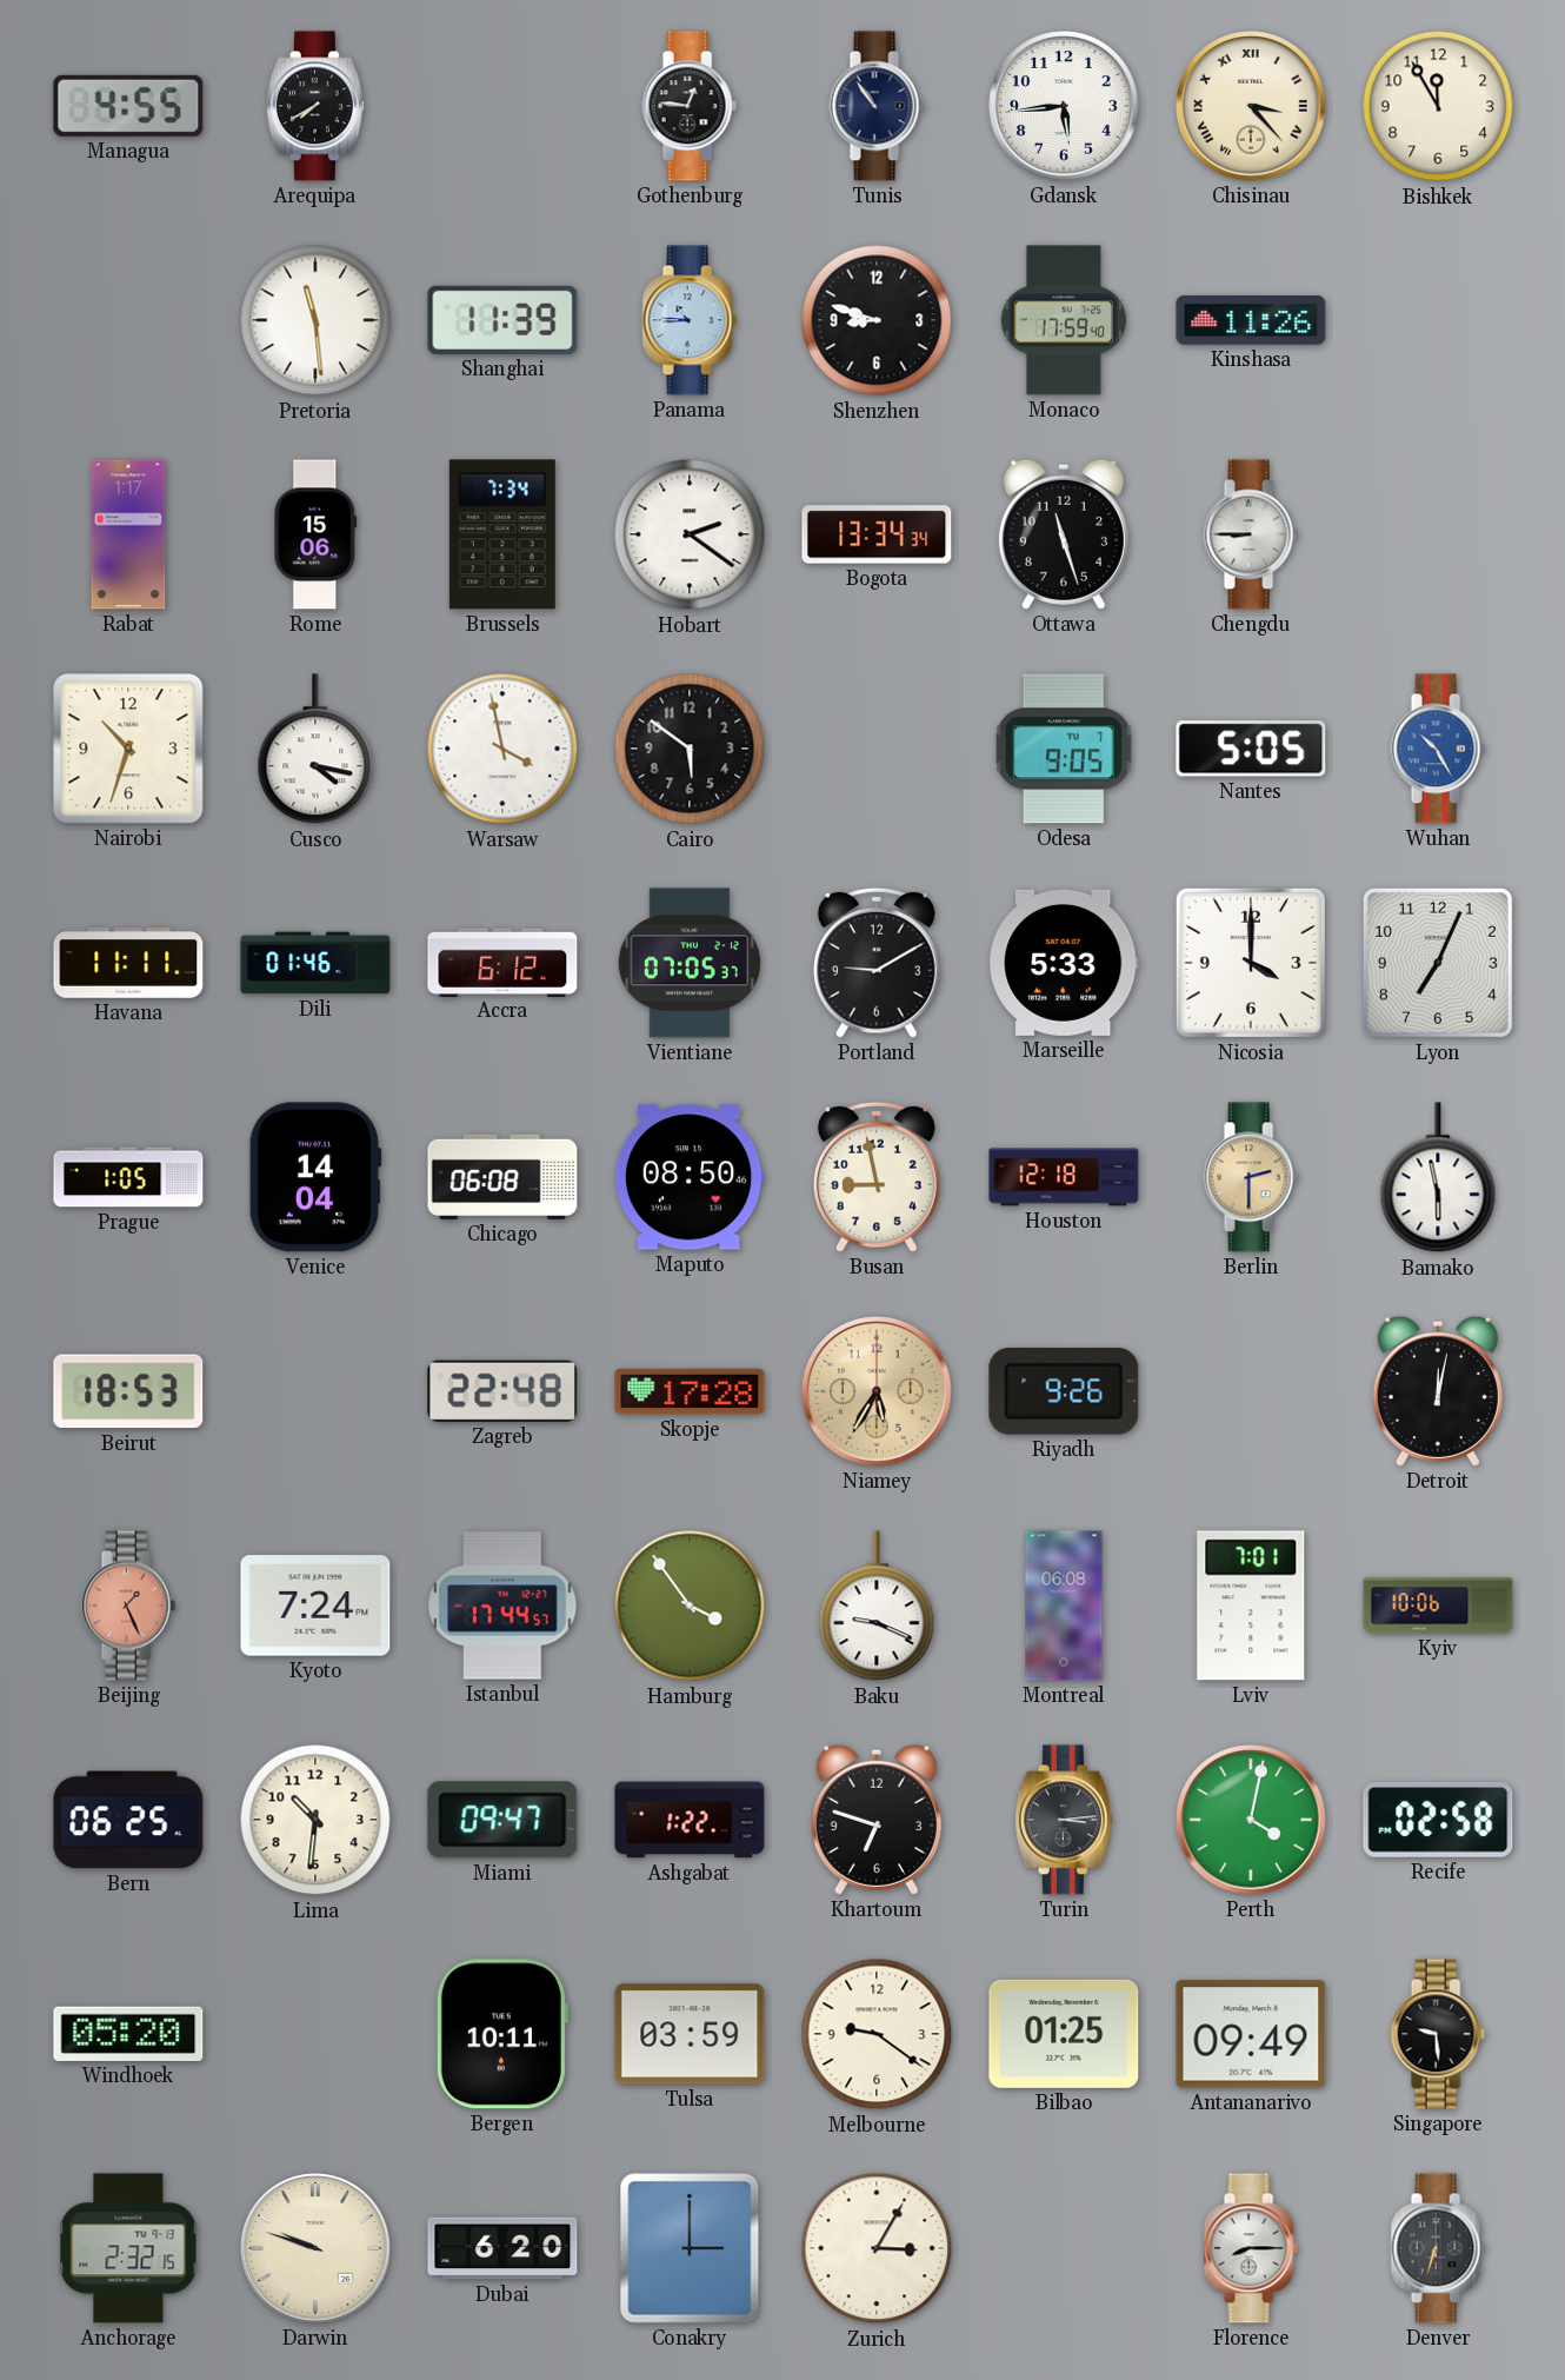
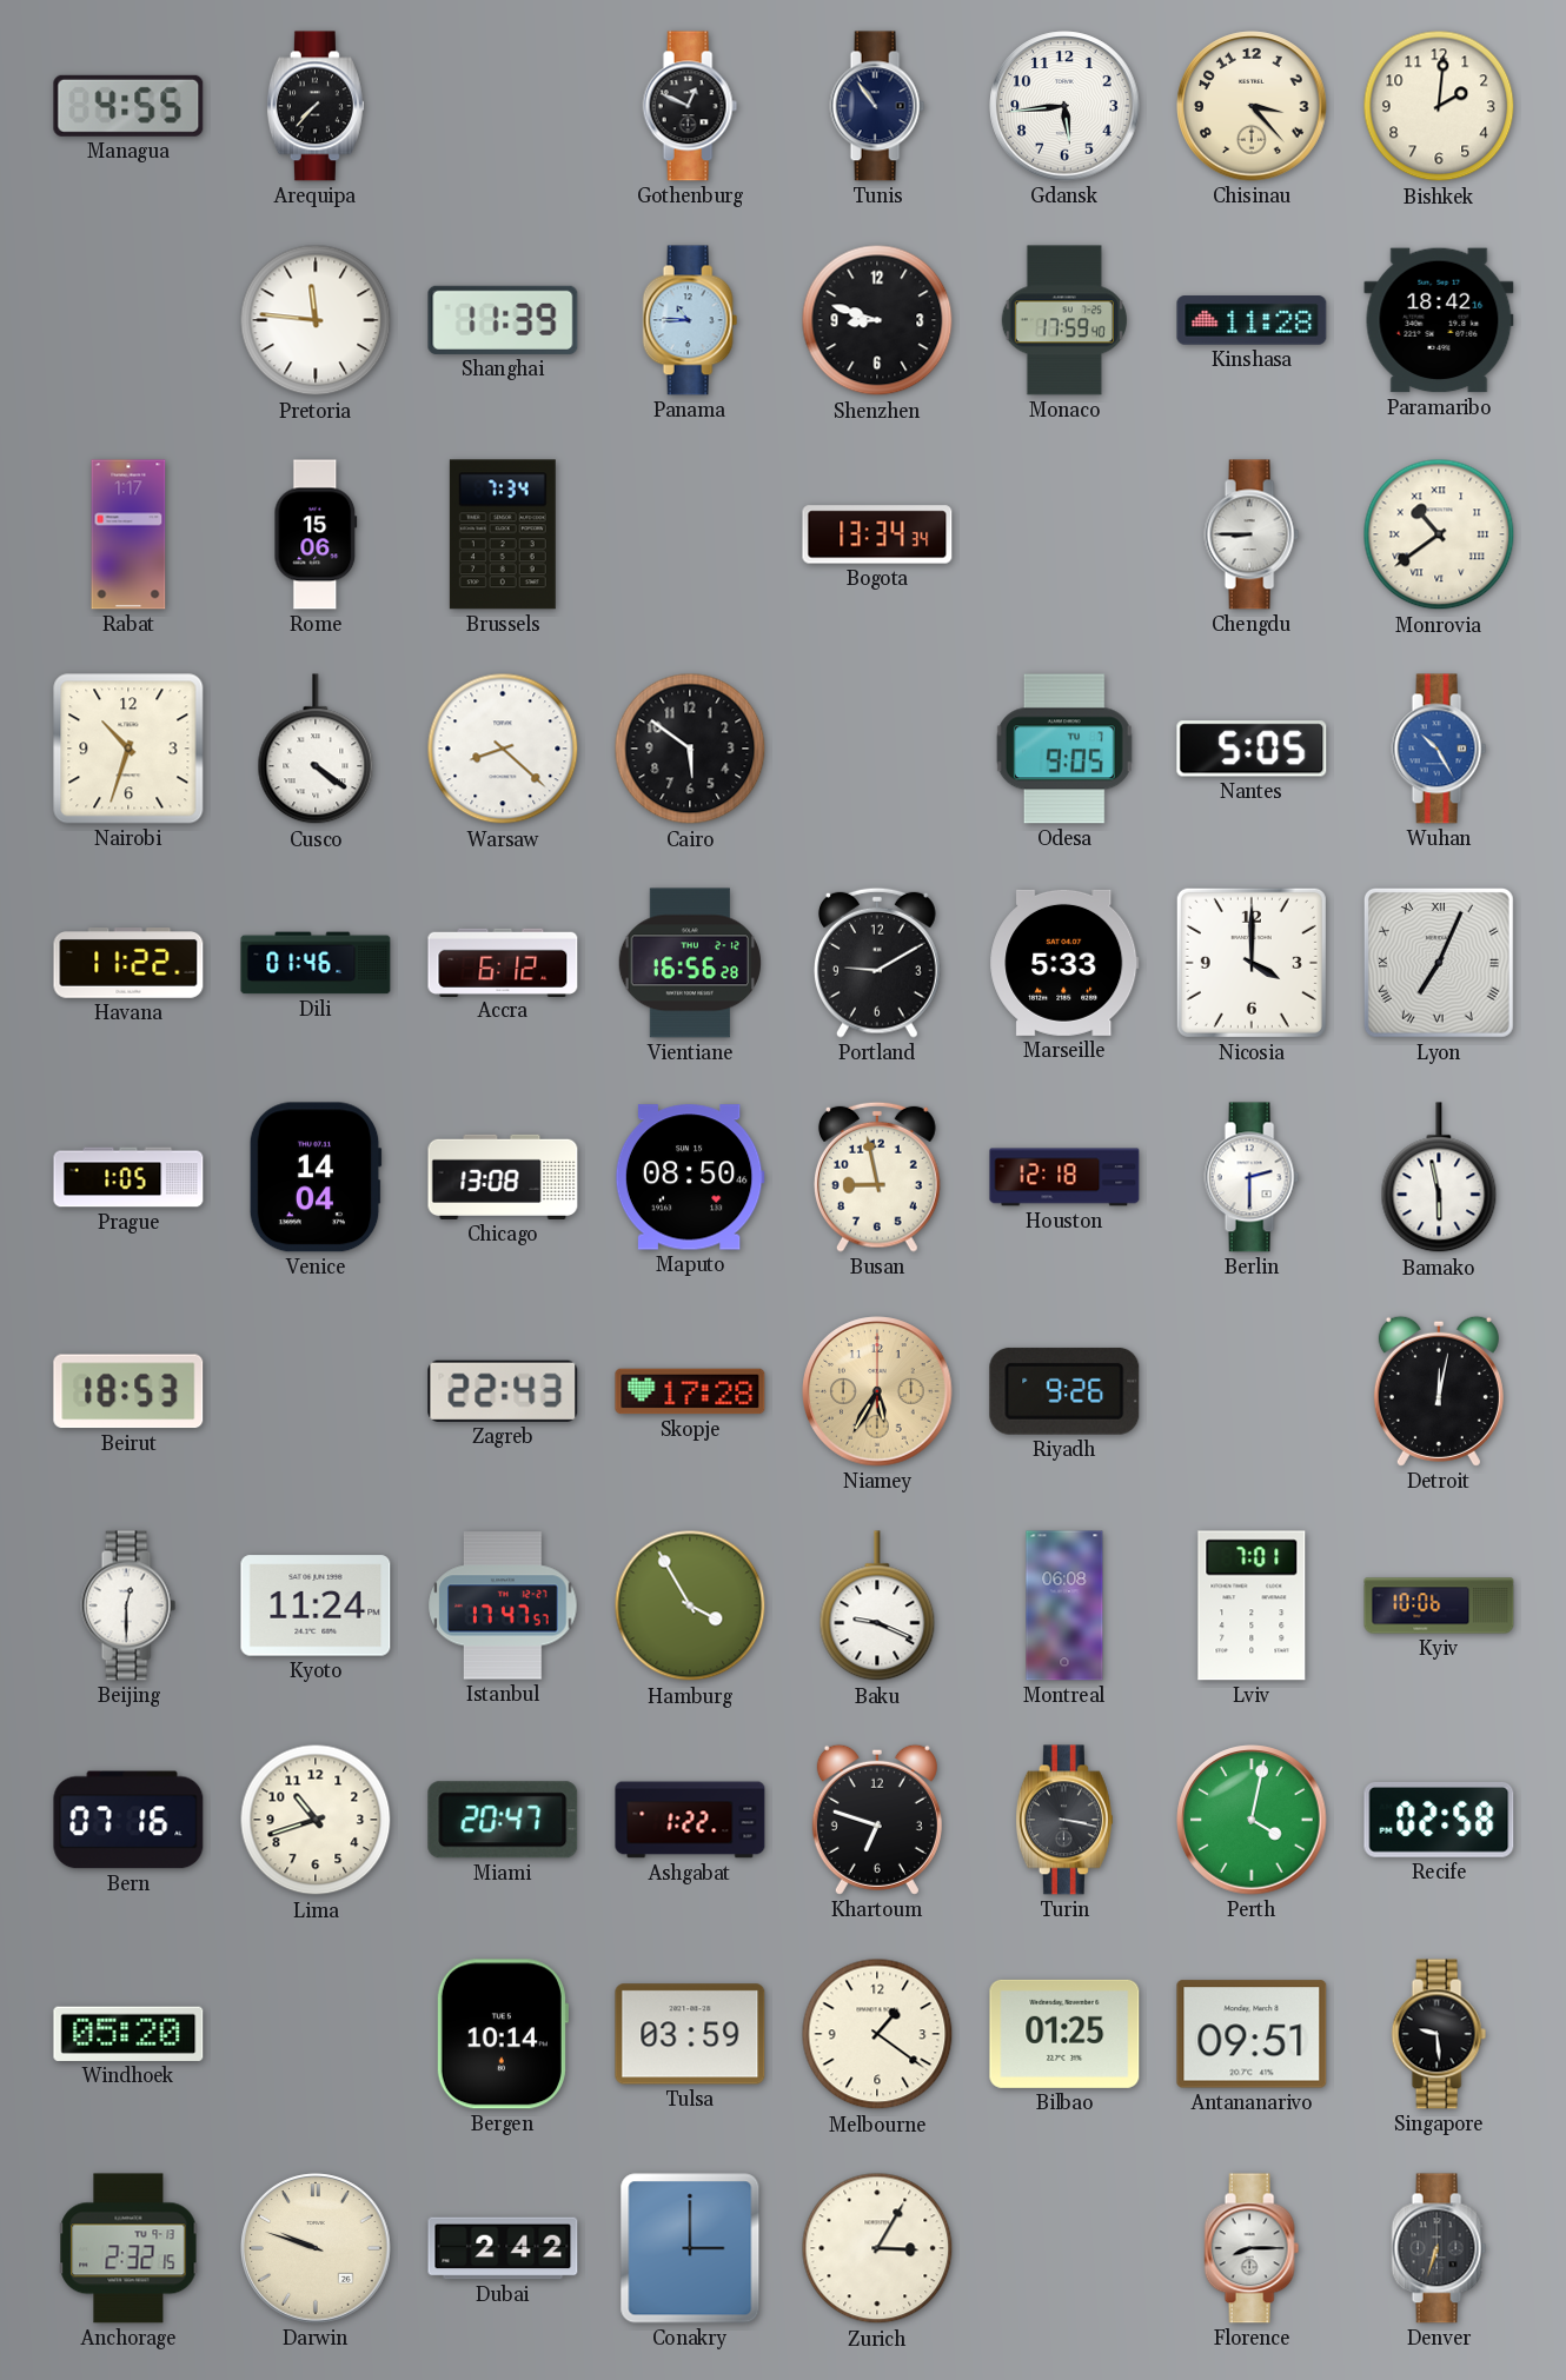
Arequipa: 7:40 -> 7:37
Gothenburg: 12:46 -> 12:49
Chisinau numerals: Roman -> Arabic
Bishkek: 11:55 -> 2:01
Pretoria: 11:29 -> 11:46
Kinshasa: 11:26 -> 11:28
Paramaribo: none -> 18:42
Hobart: 2:21 -> none
Ottawa: 11:27 -> none
Monrovia: none -> 10:39
Cusco: 4:17 -> 4:21
Warsaw: 3:58 -> 8:22
Havana: 11:11 -> 11:22
Vientiane: 07:05 -> 16:56
Lyon numerals: Arabic -> Roman
Chicago: 06:08 -> 13:08
Berlin dial: champagne -> white
Zagreb: 22:48 -> 22:43
Beijing: 1:26 -> 12:30
Beijing dial: salmon -> white
Kyoto: 7:24 -> 11:24
Istanbul: 17:44 -> 17:47
Hamburg: 3:54 -> 3:55
Bern: 06:25 -> 07:16
Lima: 10:31 -> 10:42
Miami: 09:47 -> 20:47
Turin: 3:14 -> 3:17
Bergen: 10:11 -> 10:14
Melbourne: 9:21 -> 1:21
Antananarivo: 09:49 -> 09:51
Dubai: 6:20 -> 2:42
